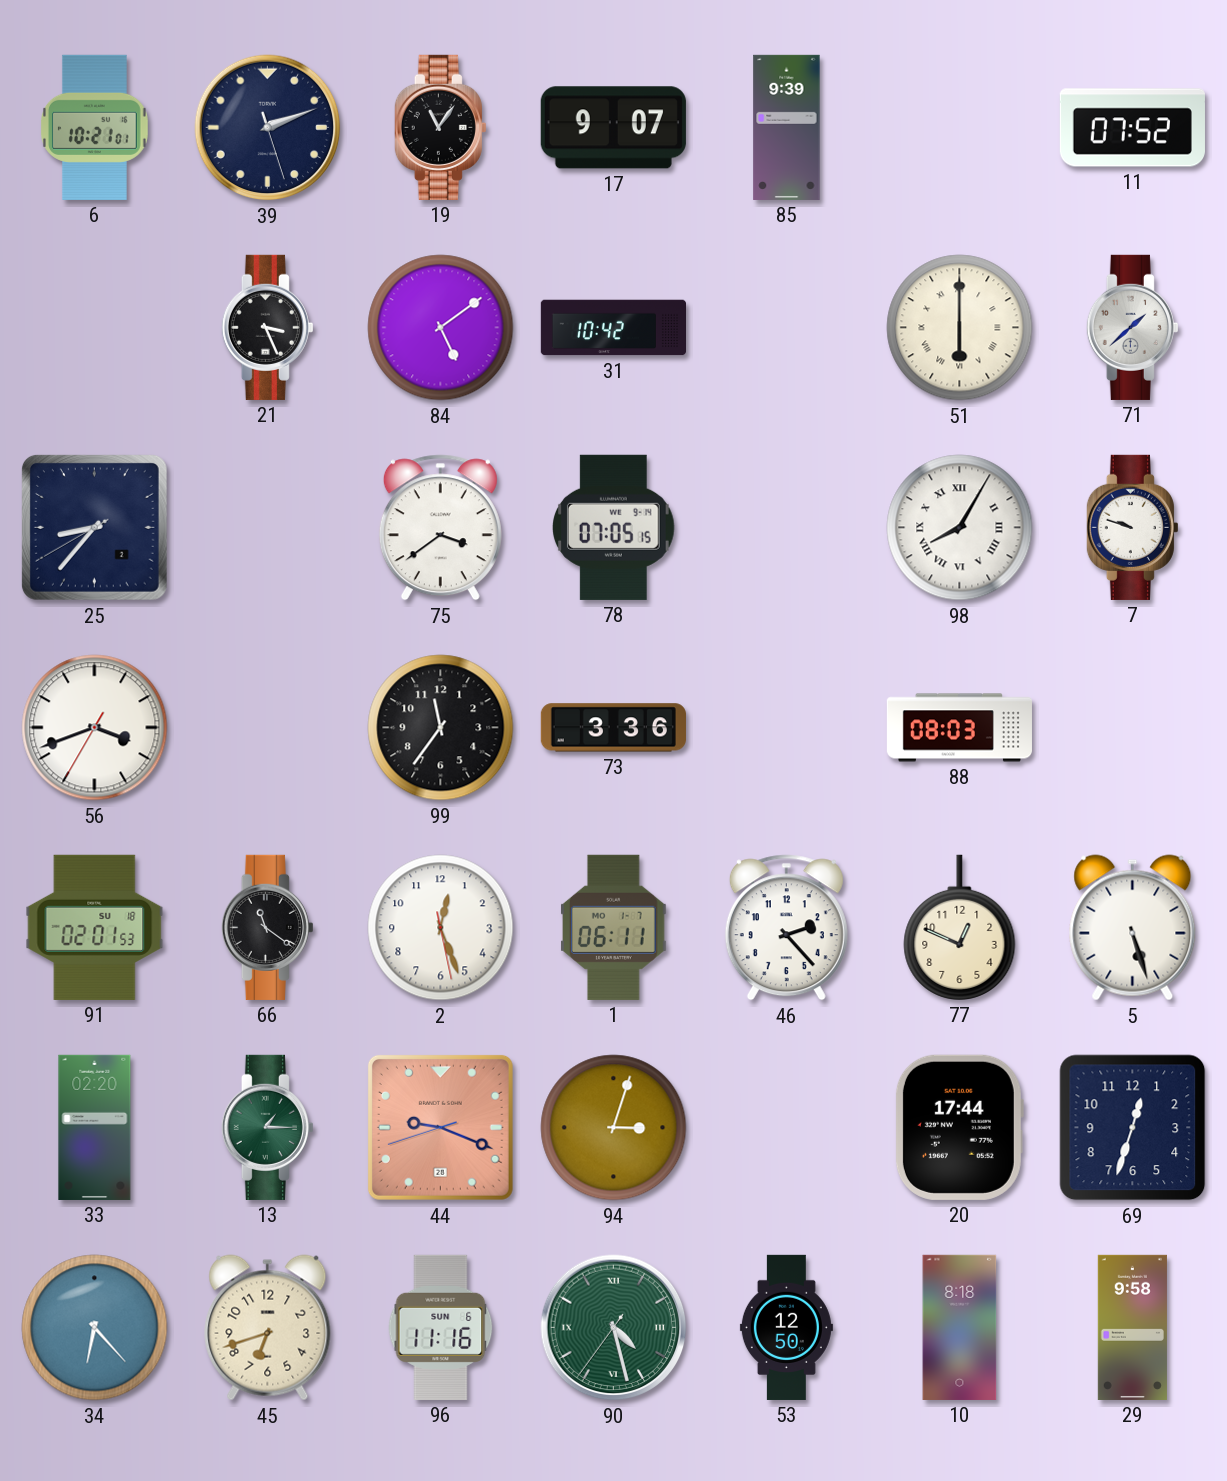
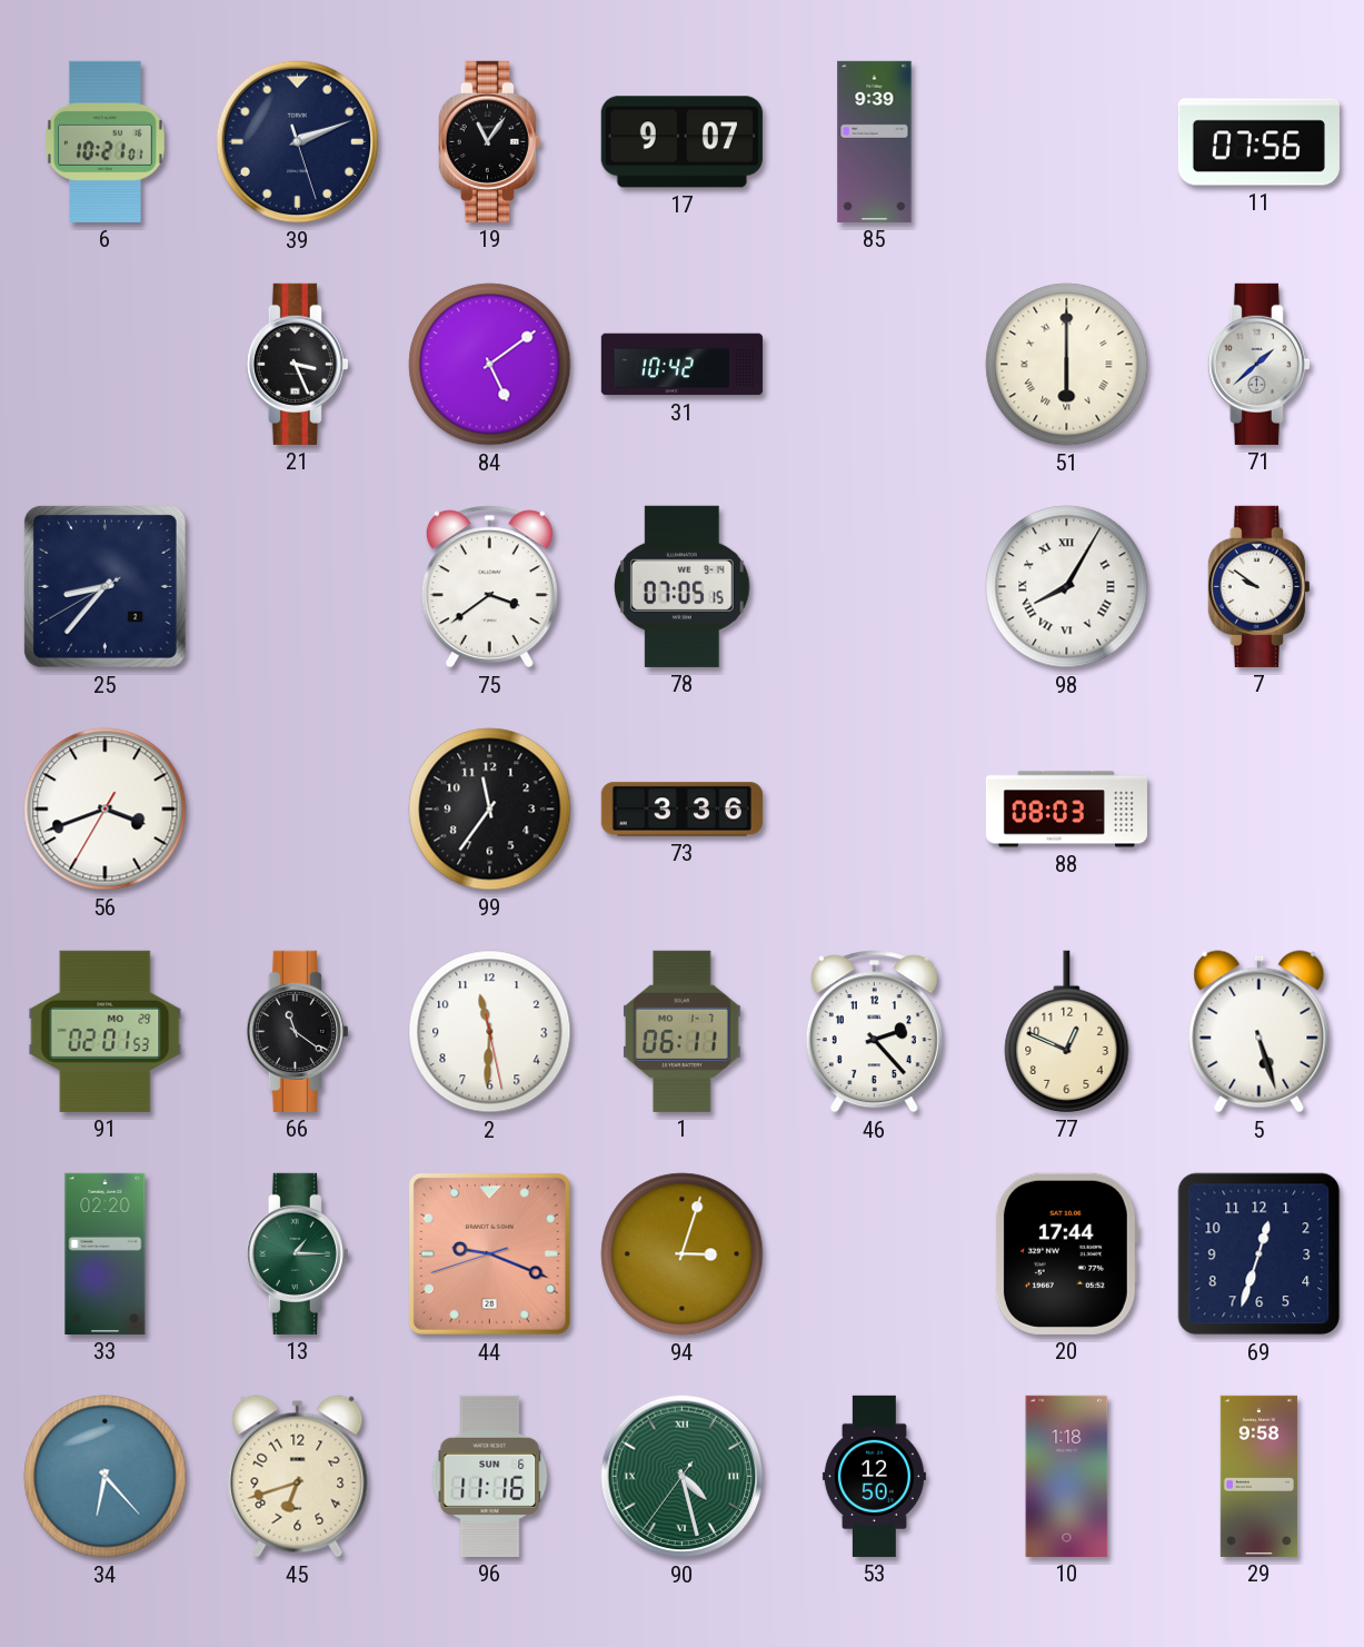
11: 07:52 -> 07:56
7: 9:48 -> 9:51
91 date: SU 18 -> MO 29
2: 12:26 -> 11:30
10: 8:18 -> 1:18
